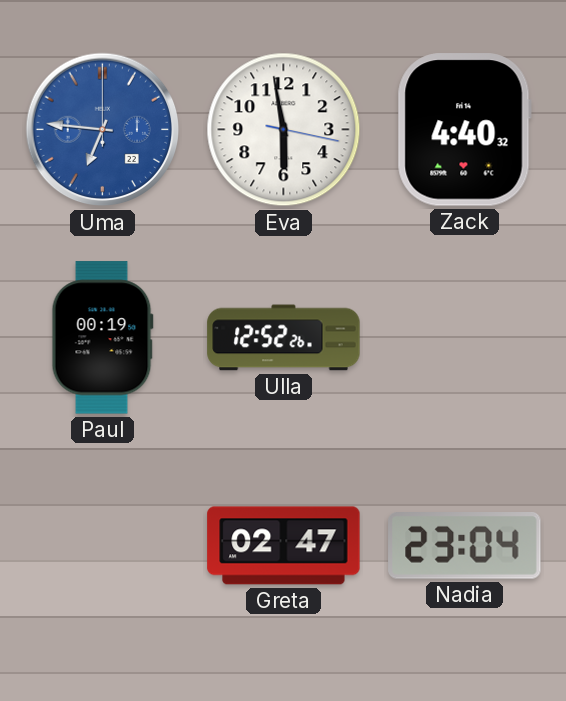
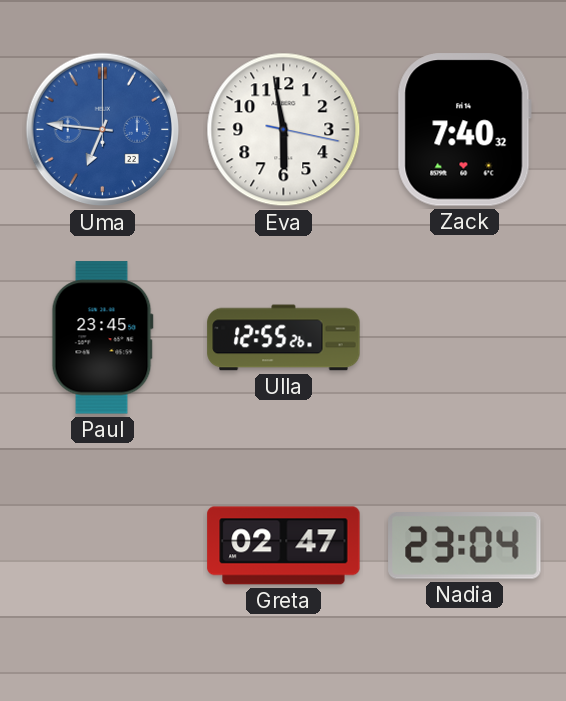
Zack: 4:40 -> 7:40
Paul: 00:19 -> 23:45
Ulla: 12:52 -> 12:55
